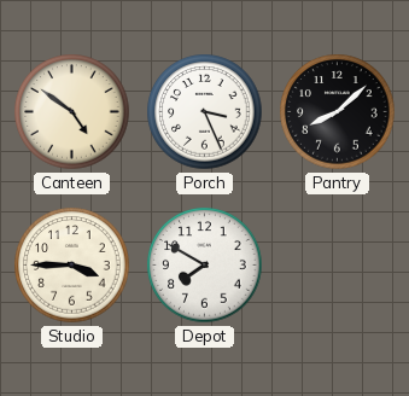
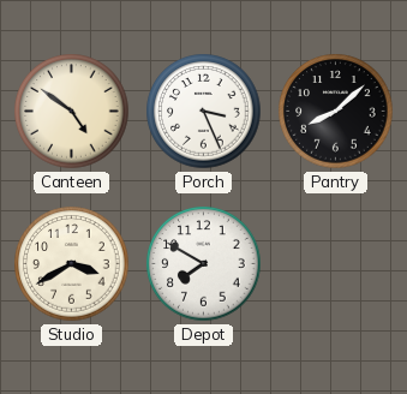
Studio: 3:45 -> 3:40
